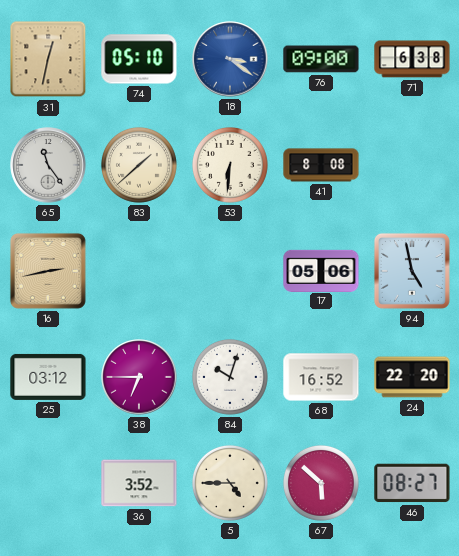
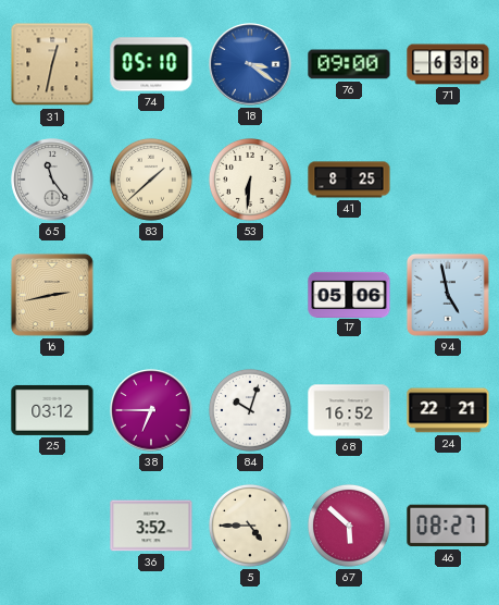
41: 8:08 -> 8:25
24: 22:20 -> 22:21
